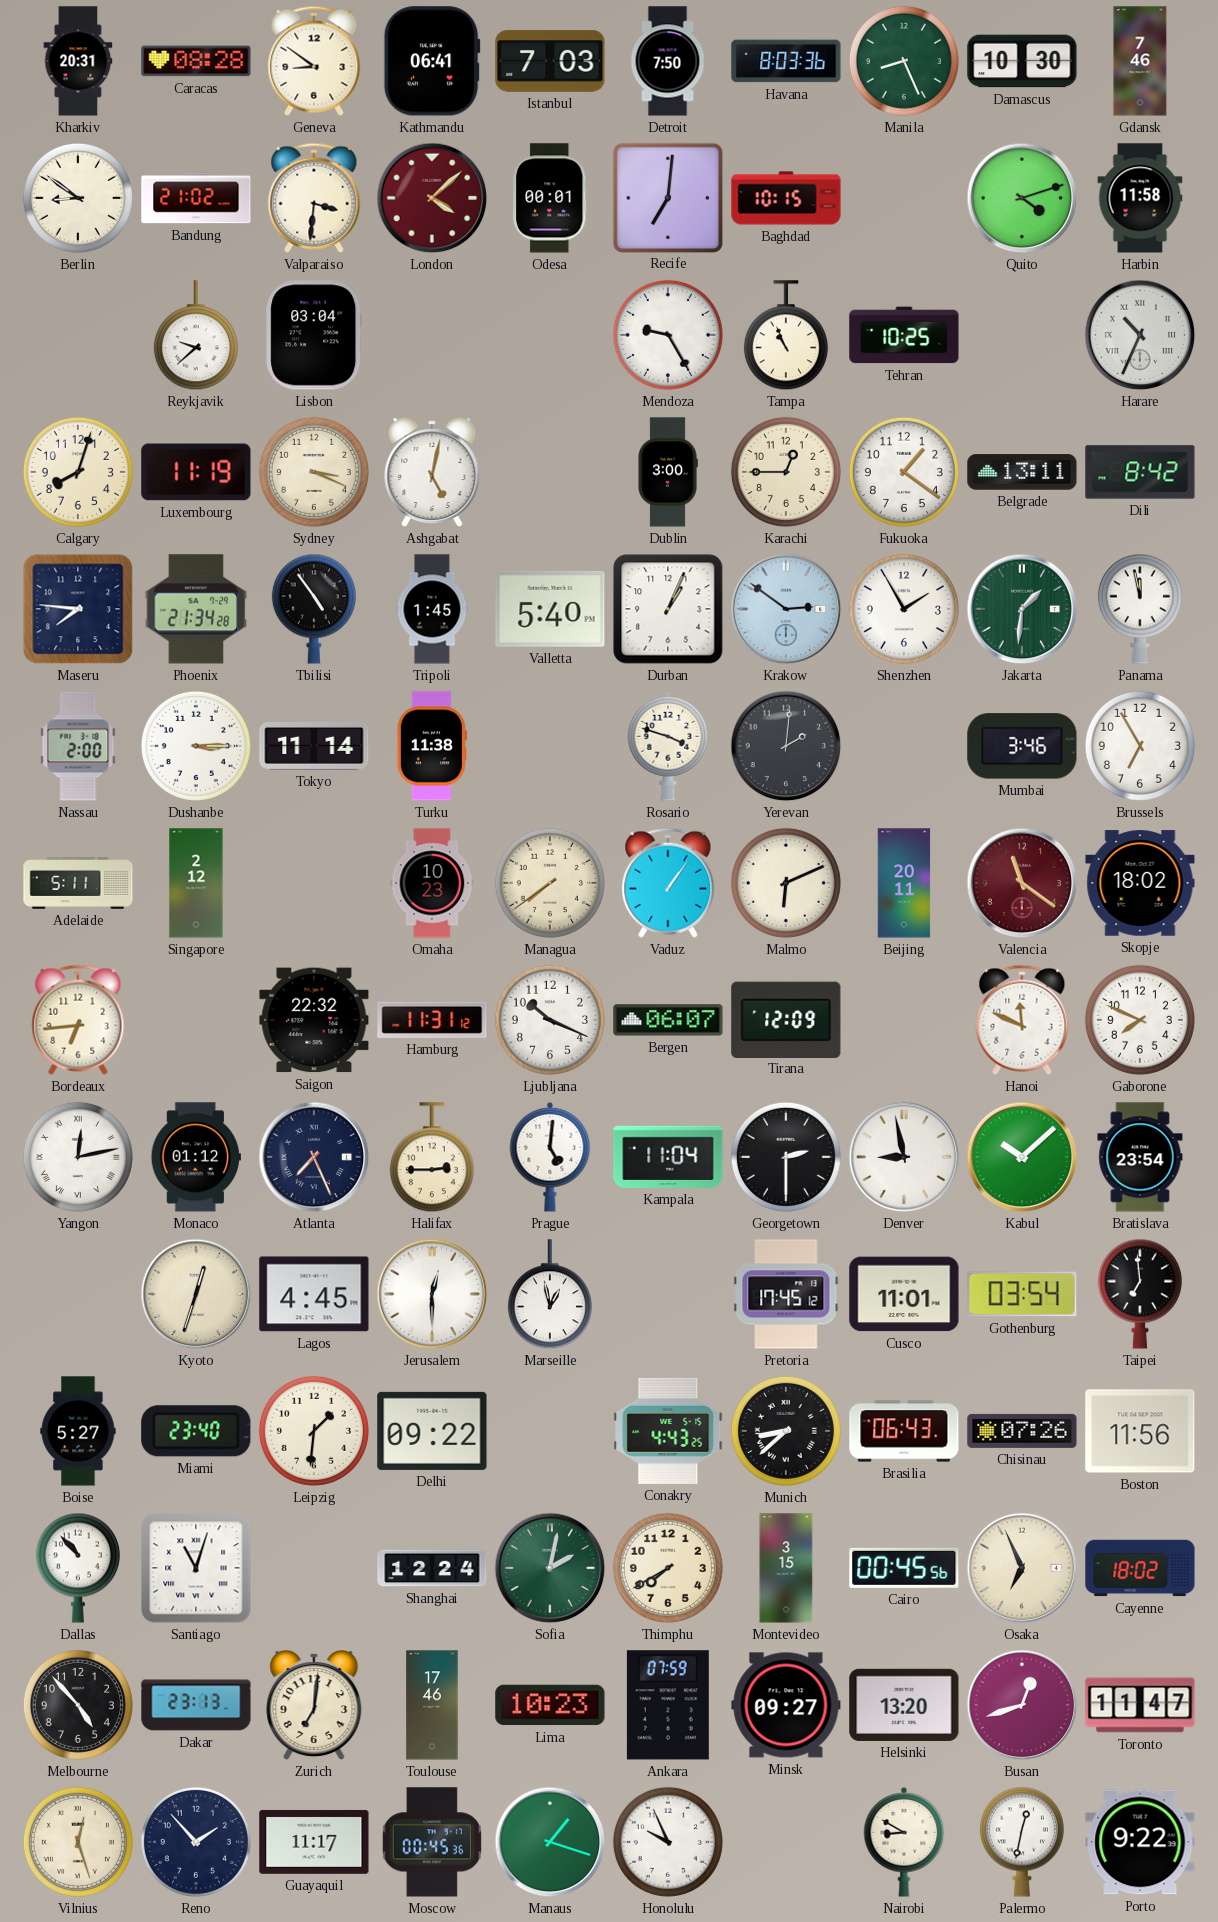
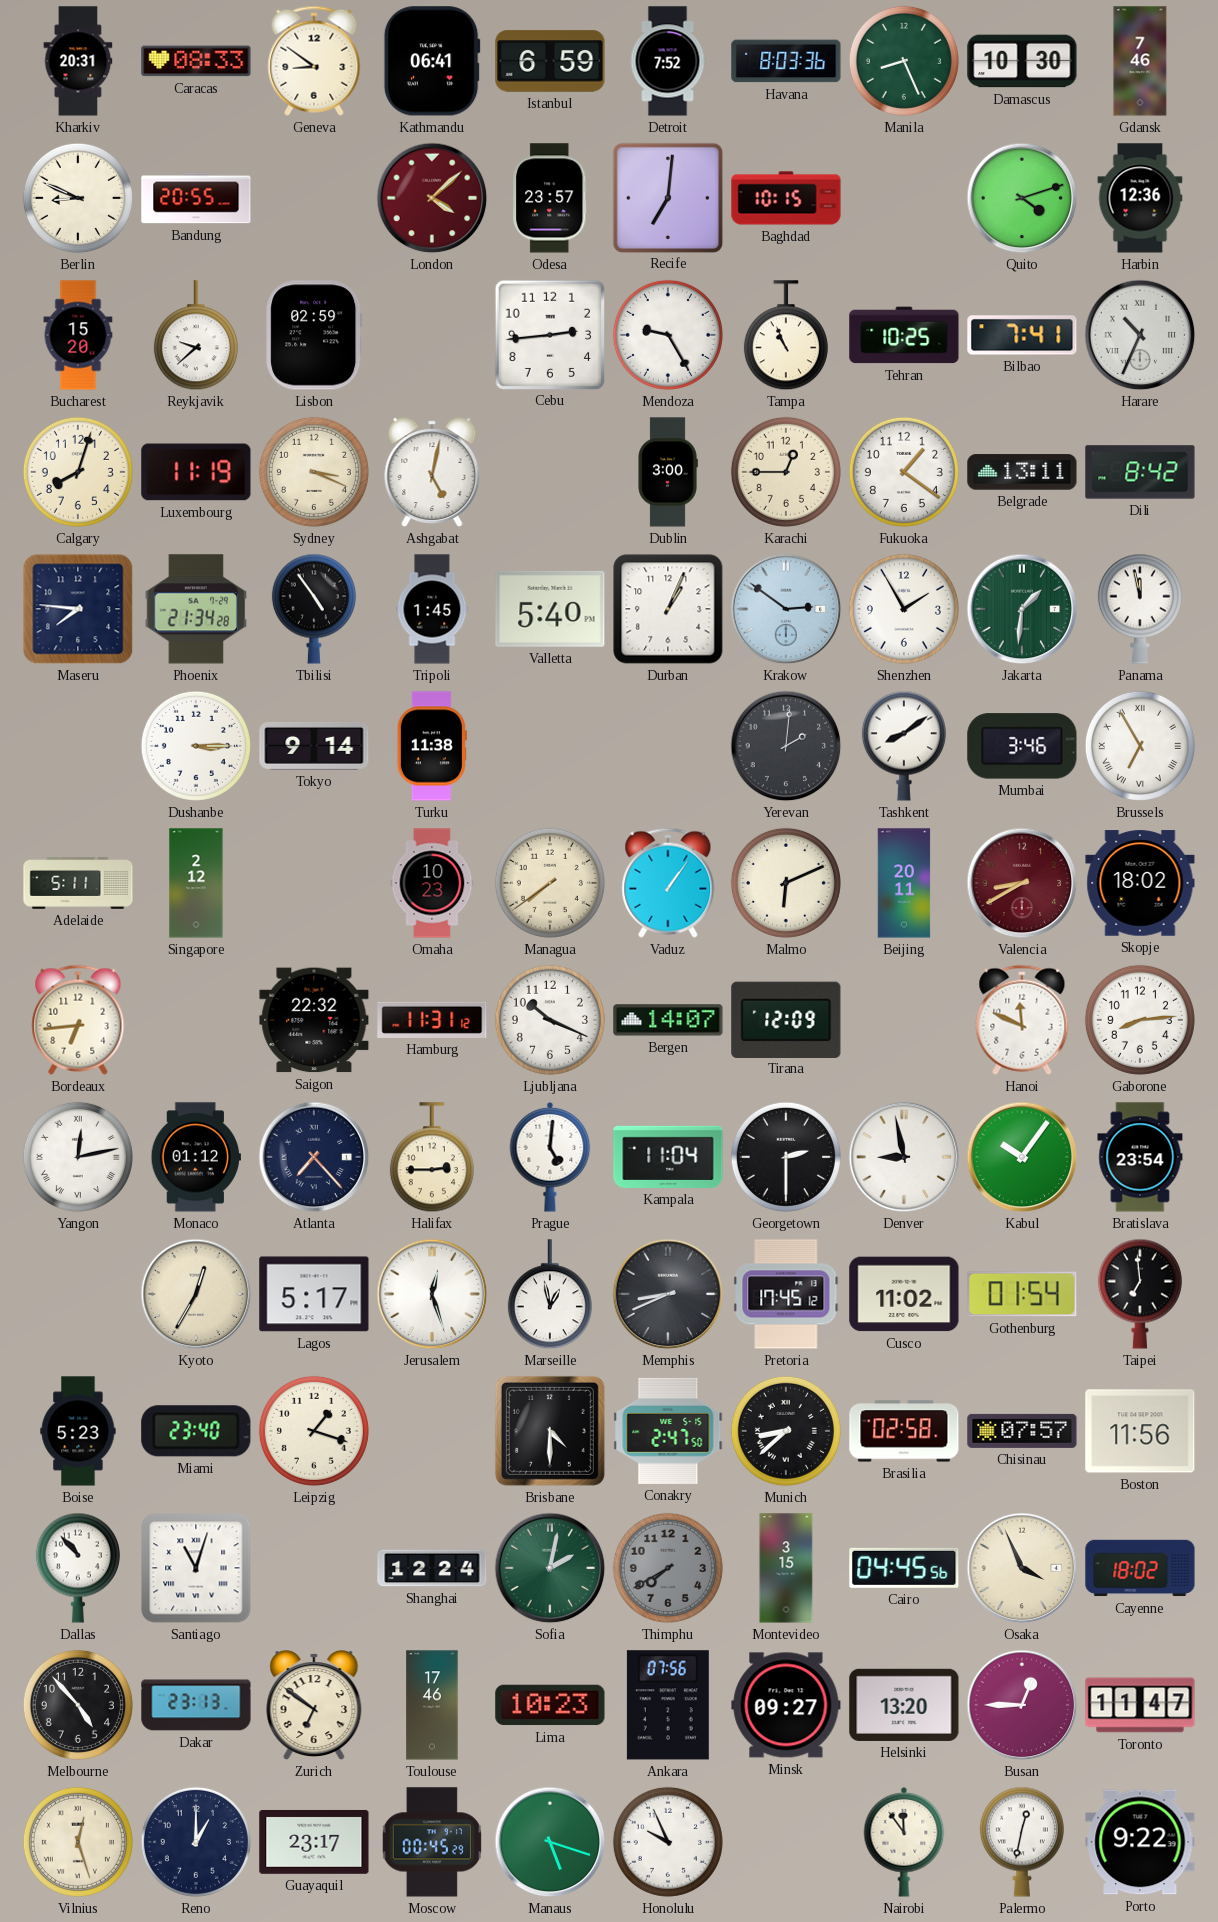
Caracas: 08:28 -> 08:33
Istanbul: 7:03 -> 6:59
Detroit: 7:50 -> 7:52
Berlin: 8:51 -> 8:49
Bandung: 21:02 -> 20:55
Valparaiso: 3:31 -> none
Odesa: 00:01 -> 23:57
Harbin: 11:58 -> 12:36
Bucharest: none -> 15:20
Lisbon: 03:04 -> 02:59
Cebu: none -> 2:44
Bilbao: none -> 7:41
Nassau: 2:00 -> none
Tokyo: 11:14 -> 9:14
Rosario: 3:48 -> none
Tashkent: none -> 8:09
Brussels numerals: Arabic -> Roman
Valencia: 11:21 -> 8:40
Bergen: 06:07 -> 14:07
Gaborone: 7:49 -> 8:14
Atlanta: 7:26 -> 7:23
Kabul: 10:08 -> 10:06
Kyoto: 12:33 -> 12:35
Lagos: 4:45 -> 5:17
Jerusalem: 12:30 -> 12:27
Memphis: none -> 8:41
Cusco: 11:01 -> 11:02
Gothenburg: 03:54 -> 01:54
Boise: 5:27 -> 5:23
Leipzig: 1:31 -> 1:18
Delhi: 09:22 -> none
Brisbane: none -> 4:30
Conakry: 4:43 -> 2:47
Brasilia: 06:43 -> 02:58
Chisinau: 07:26 -> 07:57
Thimphu dial: cream -> grey
Cairo: 00:45 -> 04:45
Osaka: 6:56 -> 3:56
Zurich: 7:01 -> 6:51
Ankara: 07:59 -> 07:56
Busan: 12:42 -> 12:45
Reno: 1:53 -> 1:00
Guayaquil: 11:17 -> 23:17
Moscow: 00:45:36 -> 00:45:29
Manaus: 1:18 -> 5:18
Nairobi: 8:50 -> 11:54
